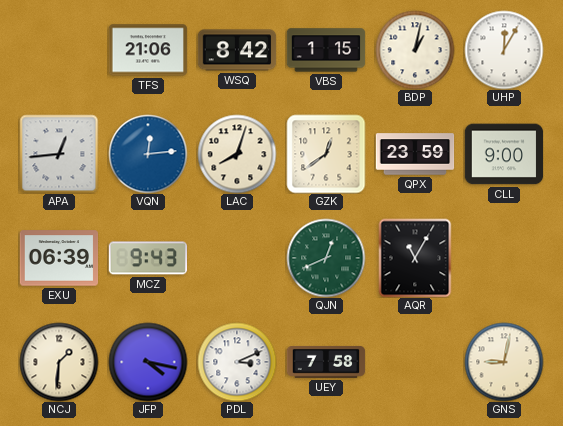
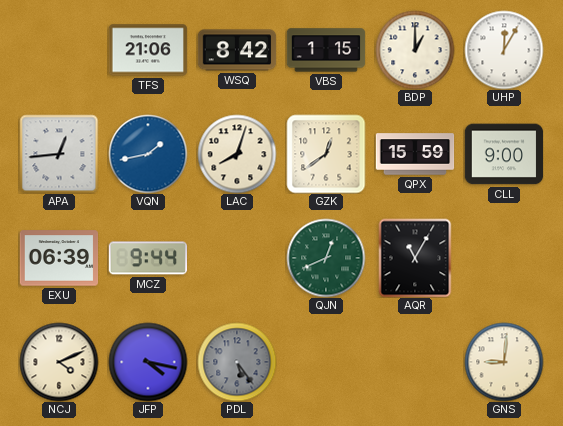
BDP: 1:02 -> 1:00
VQN: 12:14 -> 1:43
QPX: 23:59 -> 15:59
MCZ: 9:43 -> 9:44
NCJ: 1:31 -> 4:11
PDL: 3:11 -> 5:24
PDL dial: white -> grey
UEY: 7:58 -> none
GNS: 9:02 -> 9:01
